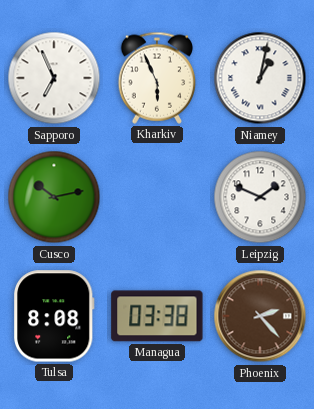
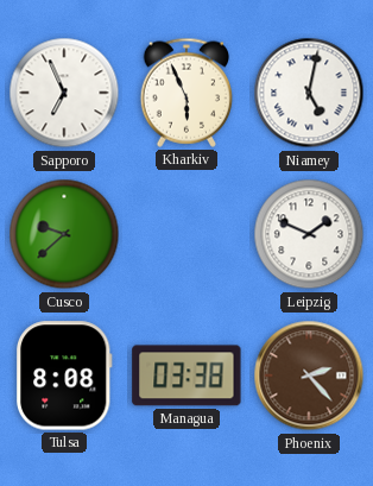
Niamey: 1:02 -> 5:02
Cusco: 10:13 -> 9:38
